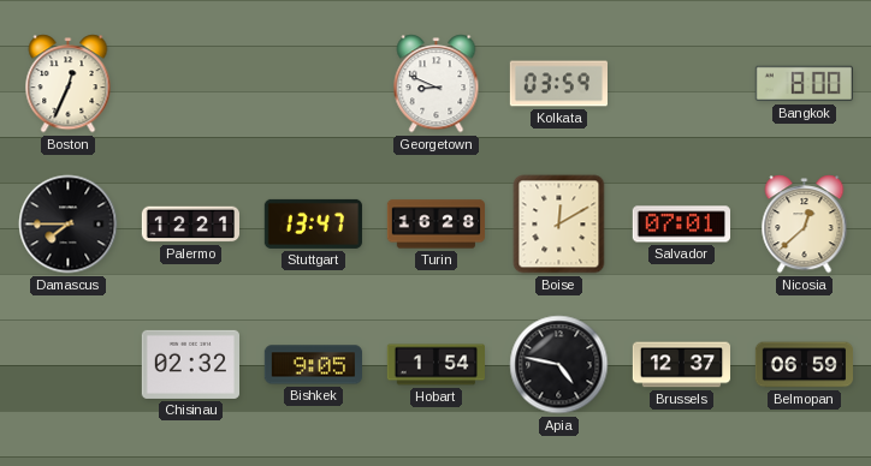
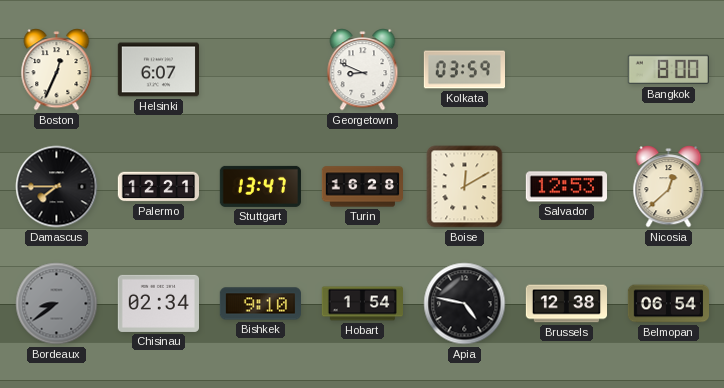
Helsinki: none -> 6:07
Salvador: 07:01 -> 12:53
Bordeaux: none -> 8:39
Chisinau: 02:32 -> 02:34
Bishkek: 9:05 -> 9:10
Brussels: 12:37 -> 12:38
Belmopan: 06:59 -> 06:54
